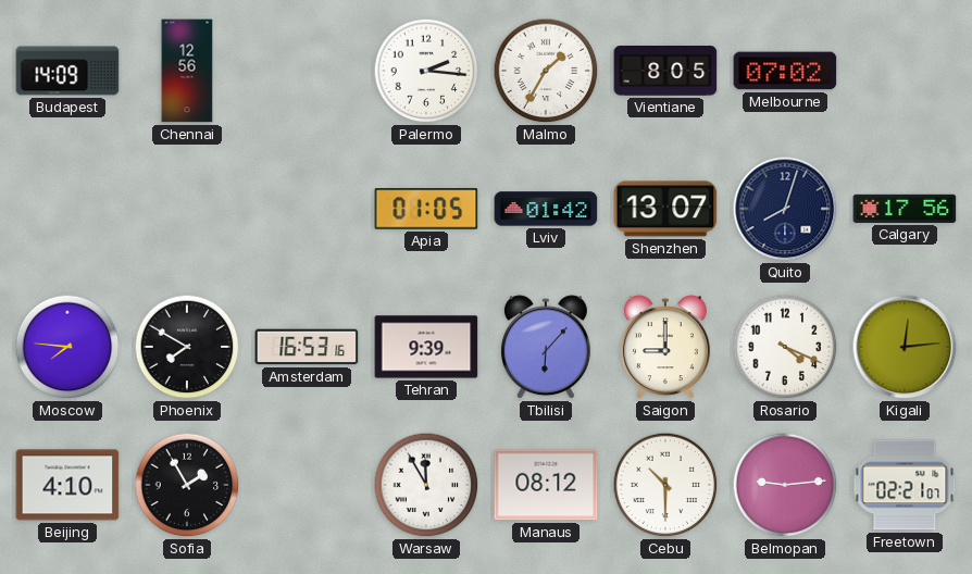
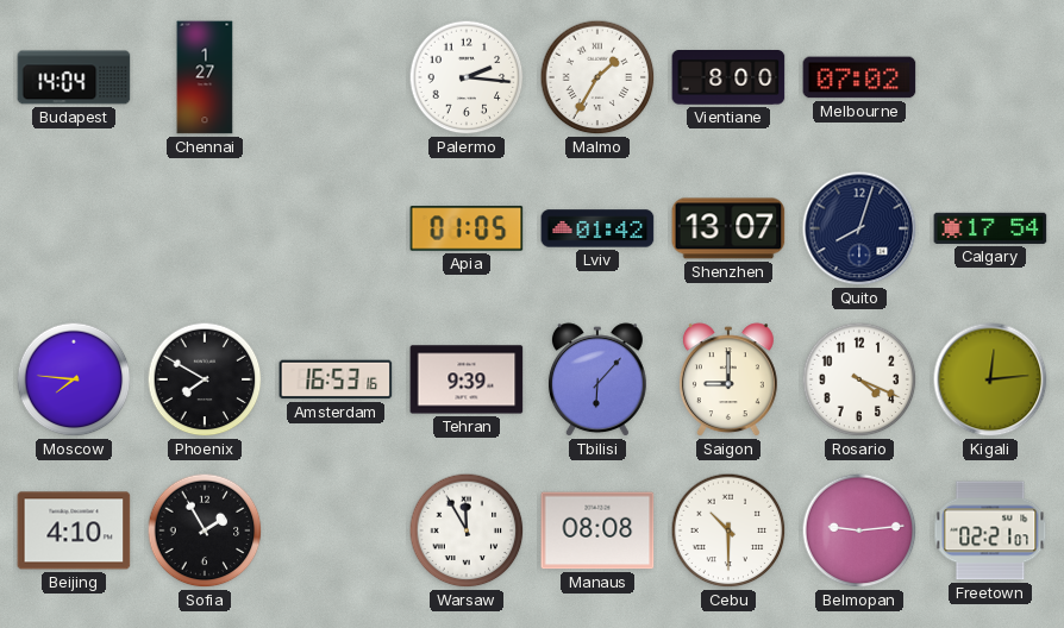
Budapest: 14:09 -> 14:04
Chennai: 12:56 -> 1:27
Vientiane: 8:05 -> 8:00
Calgary: 17:56 -> 17:54
Manaus: 08:12 -> 08:08
